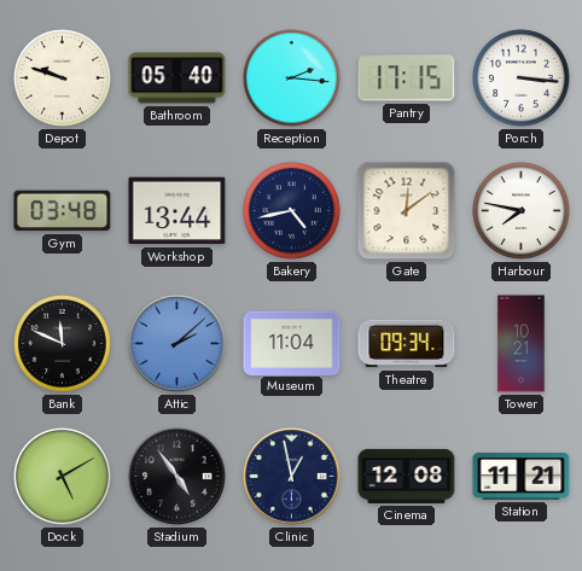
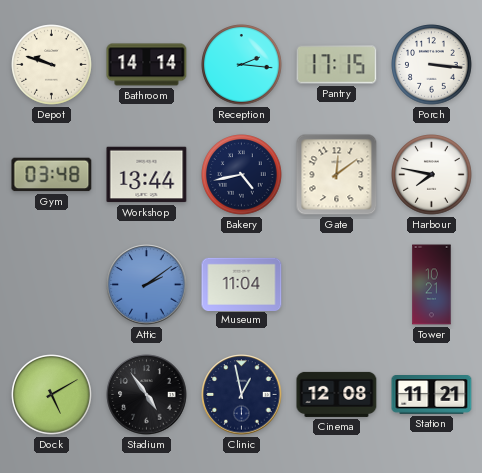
Bathroom: 05:40 -> 14:14
Bank: 11:49 -> none
Attic: 2:08 -> 2:09
Theatre: 09:34 -> none
